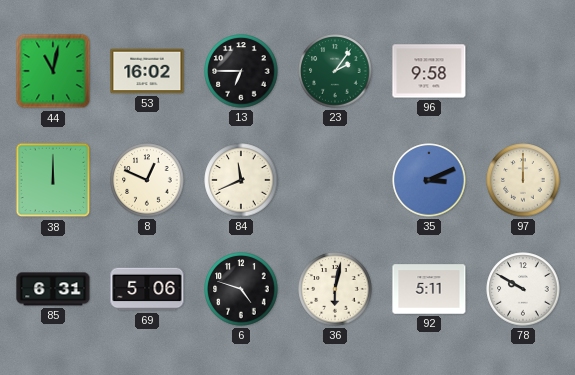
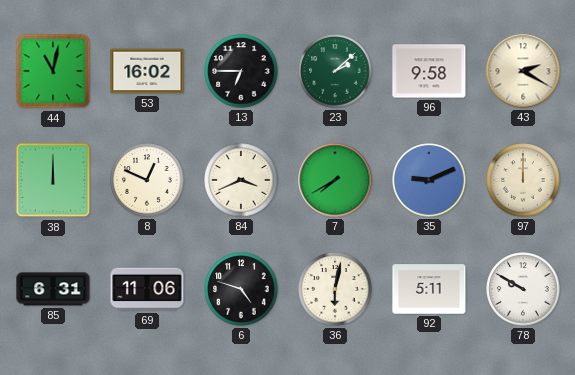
23: 2:06 -> 2:08
43: none -> 2:20
84: 11:41 -> 3:41
7: none -> 7:40
35: 3:11 -> 9:11
69: 5:06 -> 11:06
